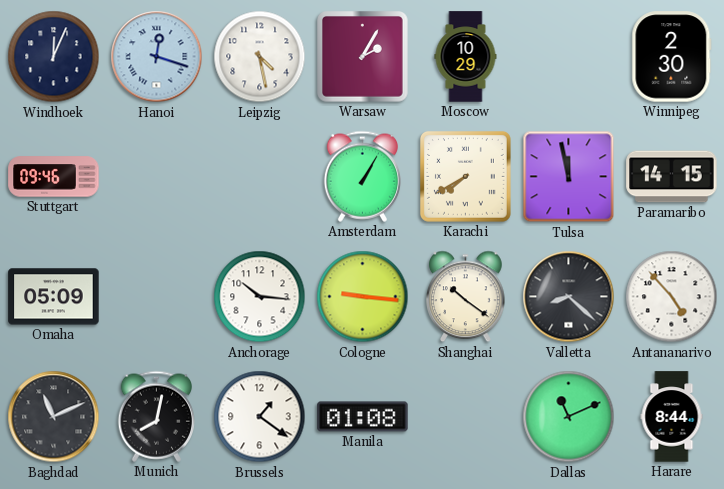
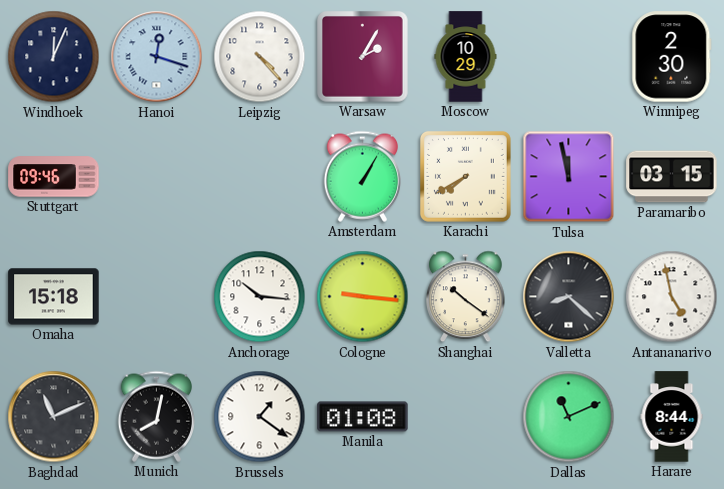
Leipzig: 4:28 -> 4:23
Paramaribo: 14:15 -> 03:15
Omaha: 05:09 -> 15:18
Antananarivo: 4:53 -> 4:58
